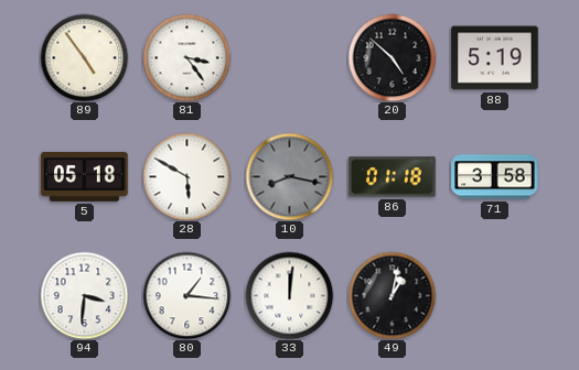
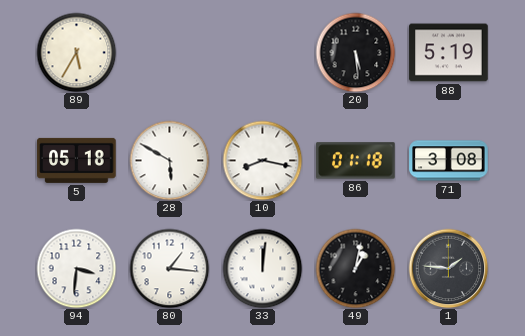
89: 4:54 -> 5:35
81: 3:24 -> none
20: 4:52 -> 5:29
10 dial: grey -> white
71: 3:58 -> 3:08
1: none -> 1:46
